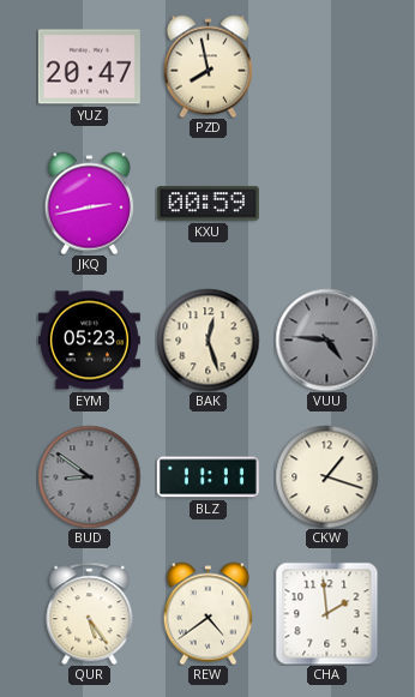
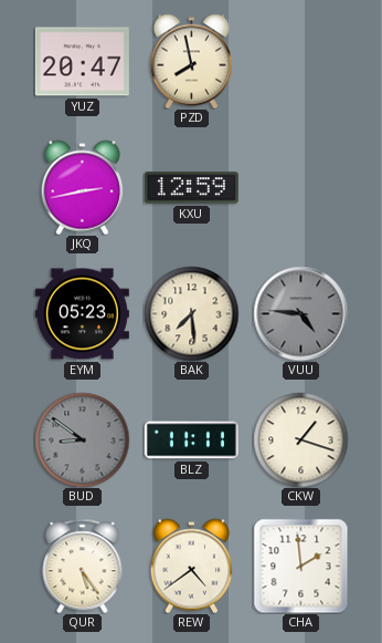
KXU: 00:59 -> 12:59
BAK: 12:27 -> 7:29
